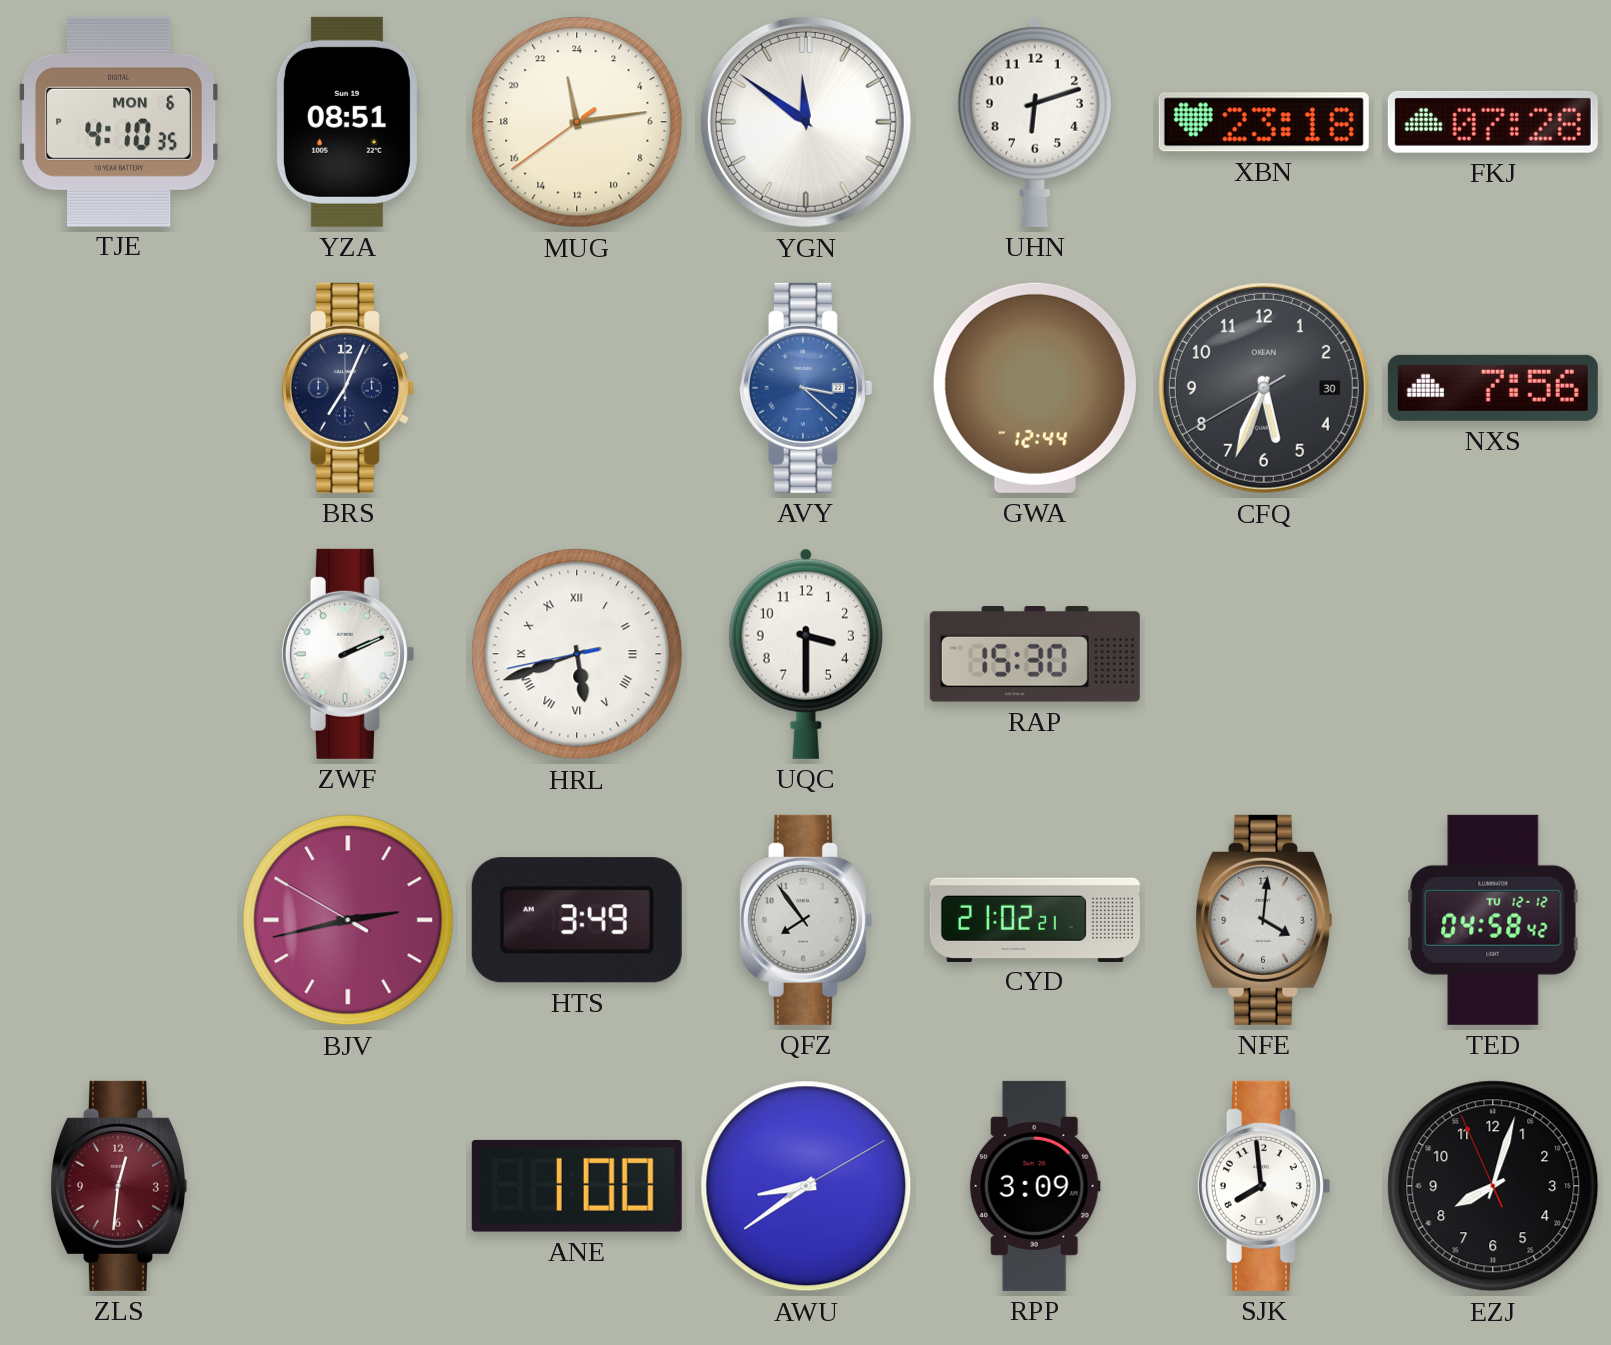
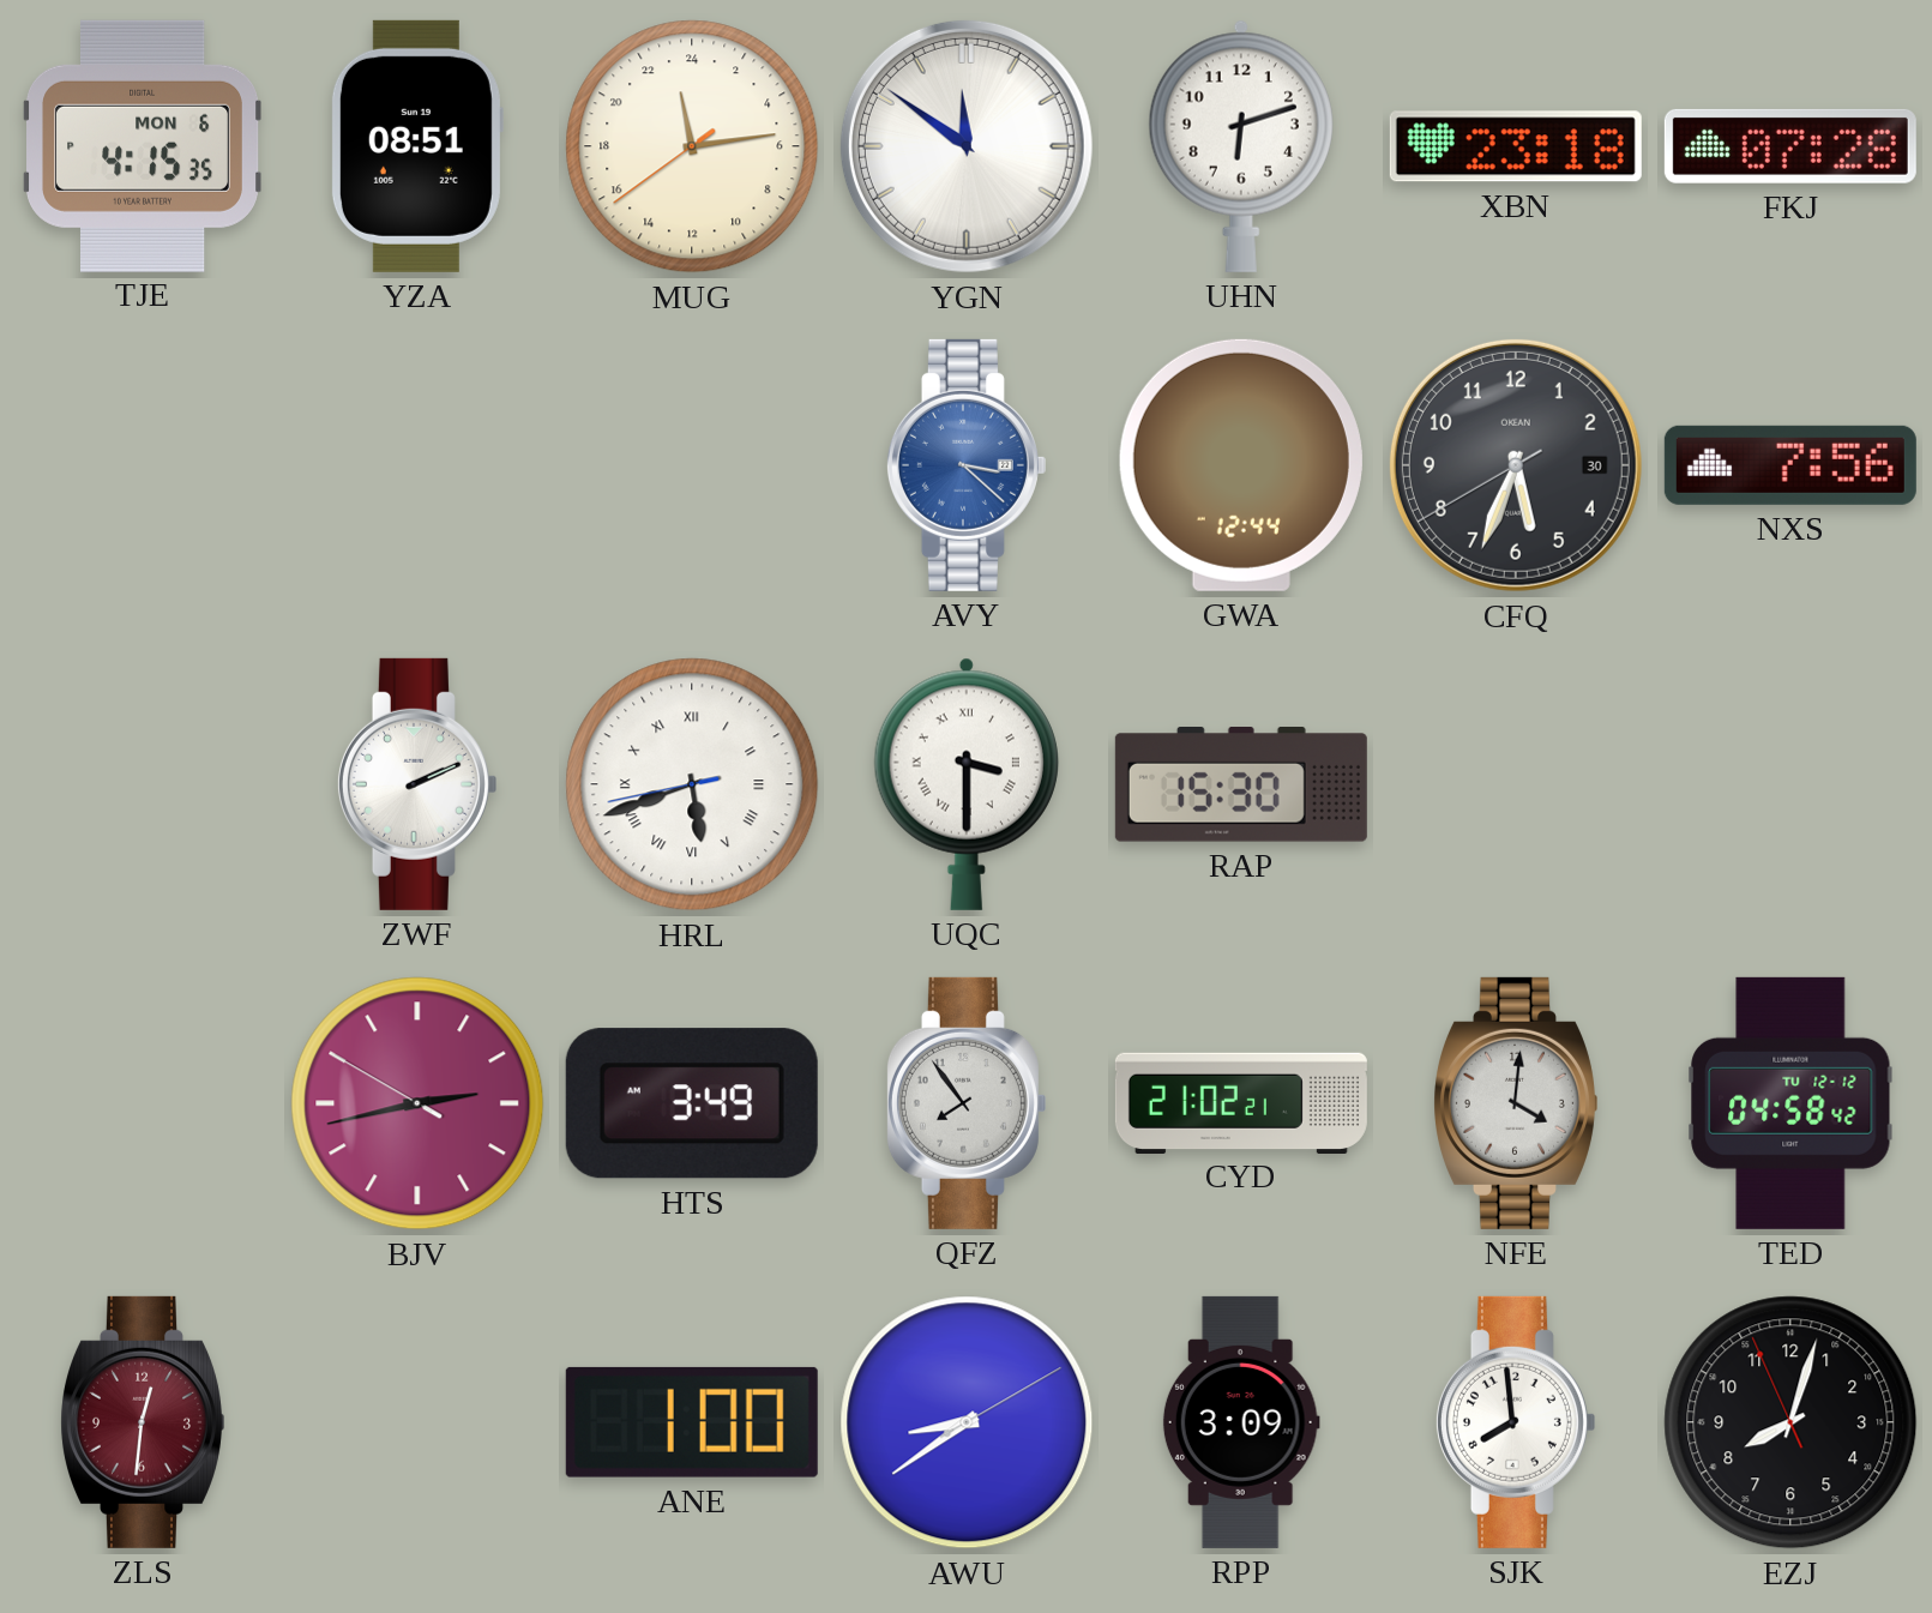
TJE: 4:10 -> 4:15
BRS: 7:04 -> none
UQC numerals: Arabic -> Roman
